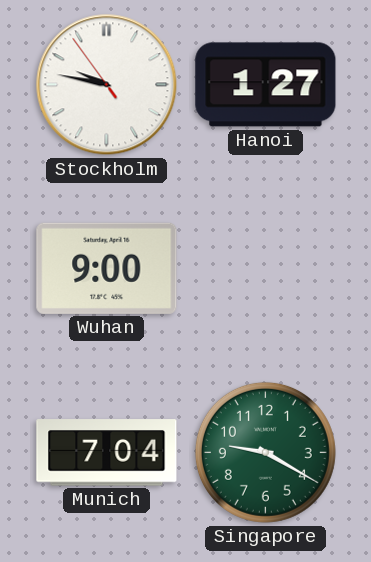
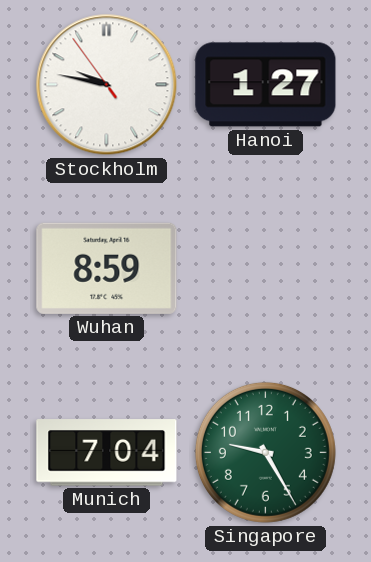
Wuhan: 9:00 -> 8:59
Singapore: 9:20 -> 9:25
